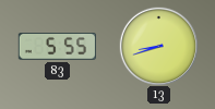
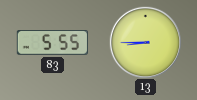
13: 8:42 -> 8:45
